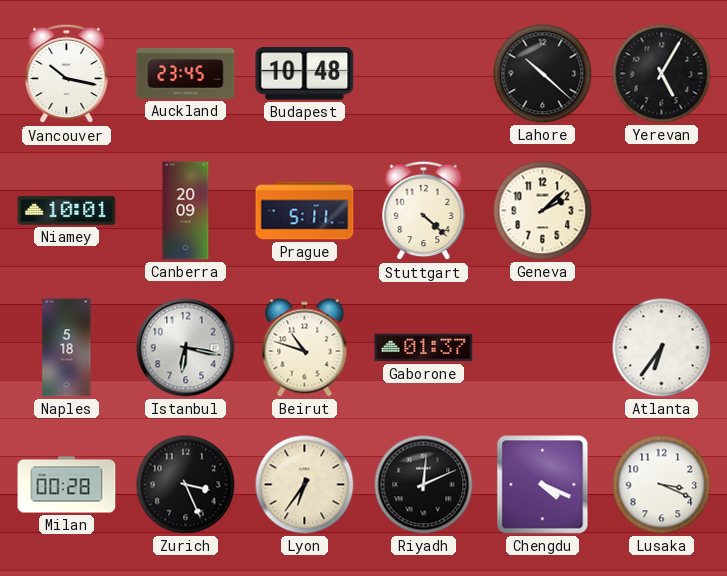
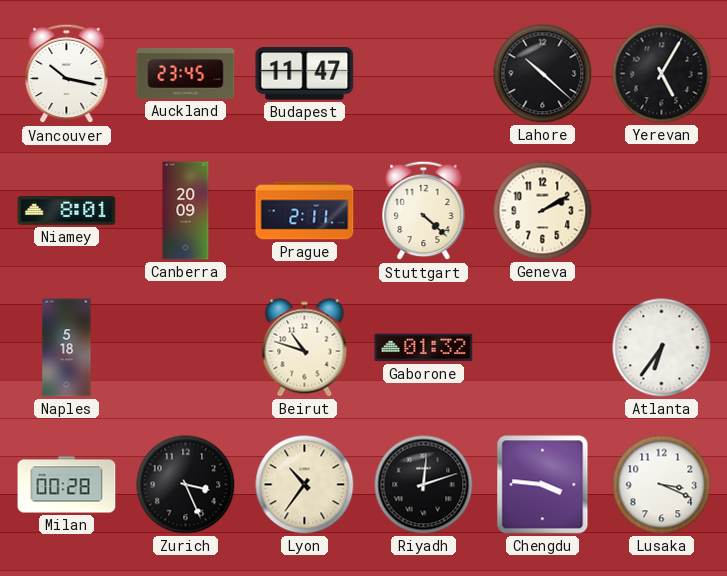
Budapest: 10:48 -> 11:47
Niamey: 10:01 -> 8:01
Prague: 5:11 -> 2:11
Geneva: 2:08 -> 2:10
Istanbul: 6:17 -> none
Gaborone: 01:37 -> 01:32
Lyon: 6:36 -> 10:36
Riyadh: 12:11 -> 12:12
Chengdu: 4:19 -> 3:46
